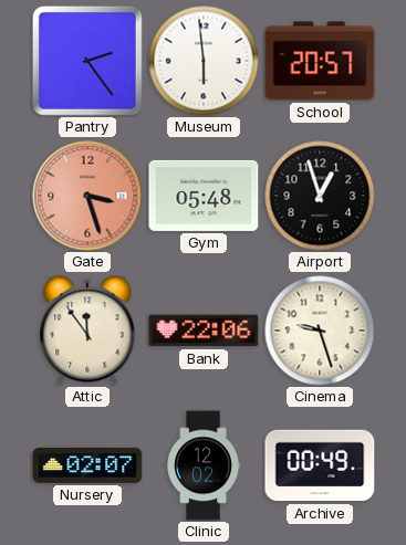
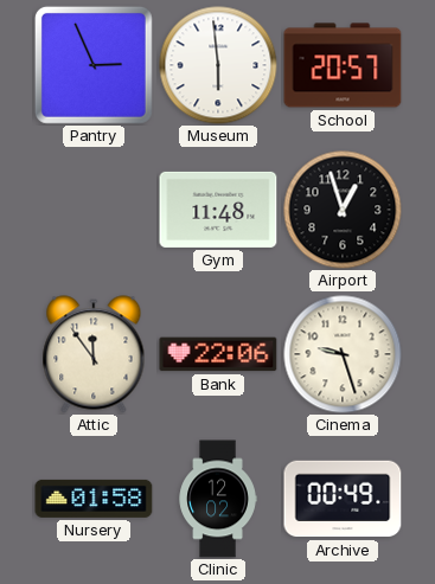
Pantry: 2:24 -> 2:56
Gate: 3:27 -> none
Gym: 05:48 -> 11:48
Nursery: 02:07 -> 01:58
